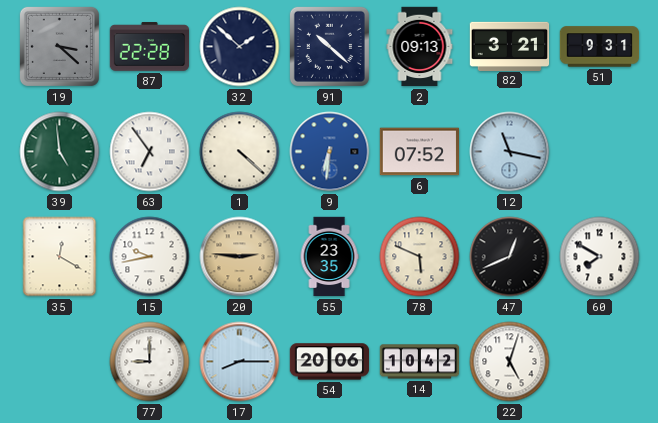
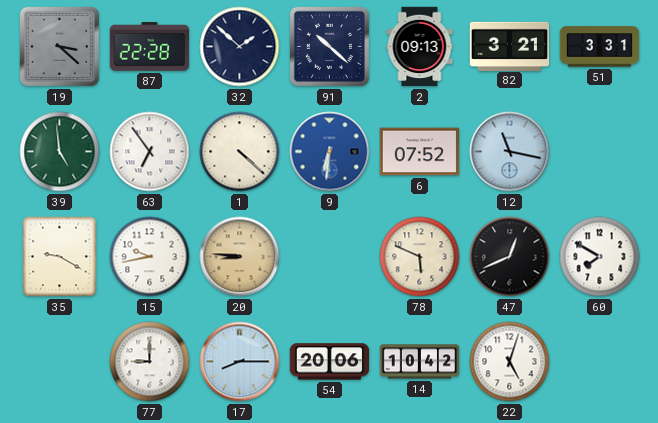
51: 9:31 -> 3:31
35: 12:20 -> 9:20
20: 2:46 -> 8:46
55: 23:35 -> none
